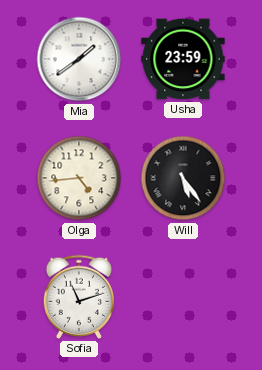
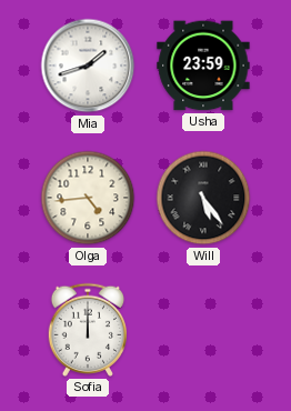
Mia: 1:39 -> 1:42
Sofia: 11:12 -> 12:00
